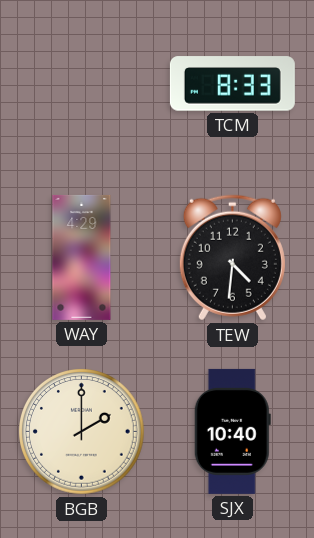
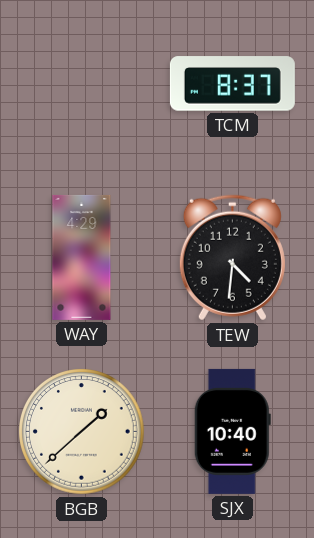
TCM: 8:33 -> 8:37
BGB: 2:00 -> 1:38
